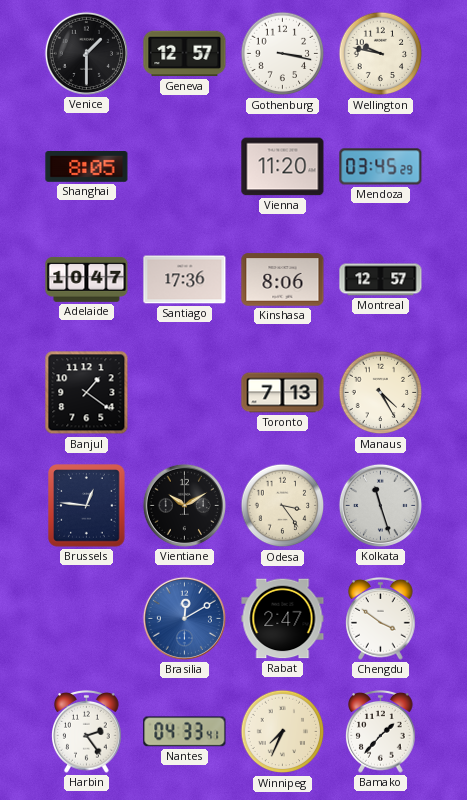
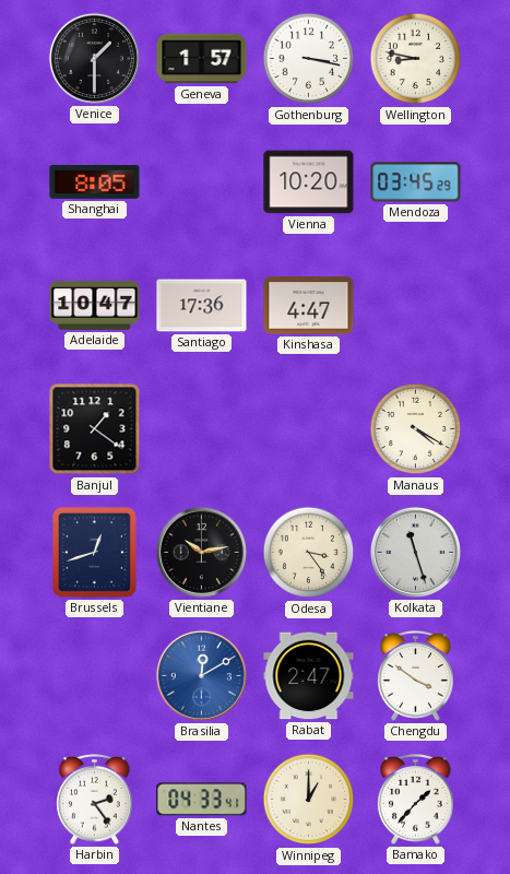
Geneva: 12:57 -> 1:57
Wellington: 9:47 -> 8:47
Vienna: 11:20 -> 10:20
Kinshasa: 8:06 -> 4:47
Montreal: 12:57 -> none
Toronto: 7:13 -> none
Manaus: 4:25 -> 4:20
Brussels: 12:46 -> 12:42
Vientiane: 10:10 -> 10:13
Winnipeg: 7:34 -> 1:00
